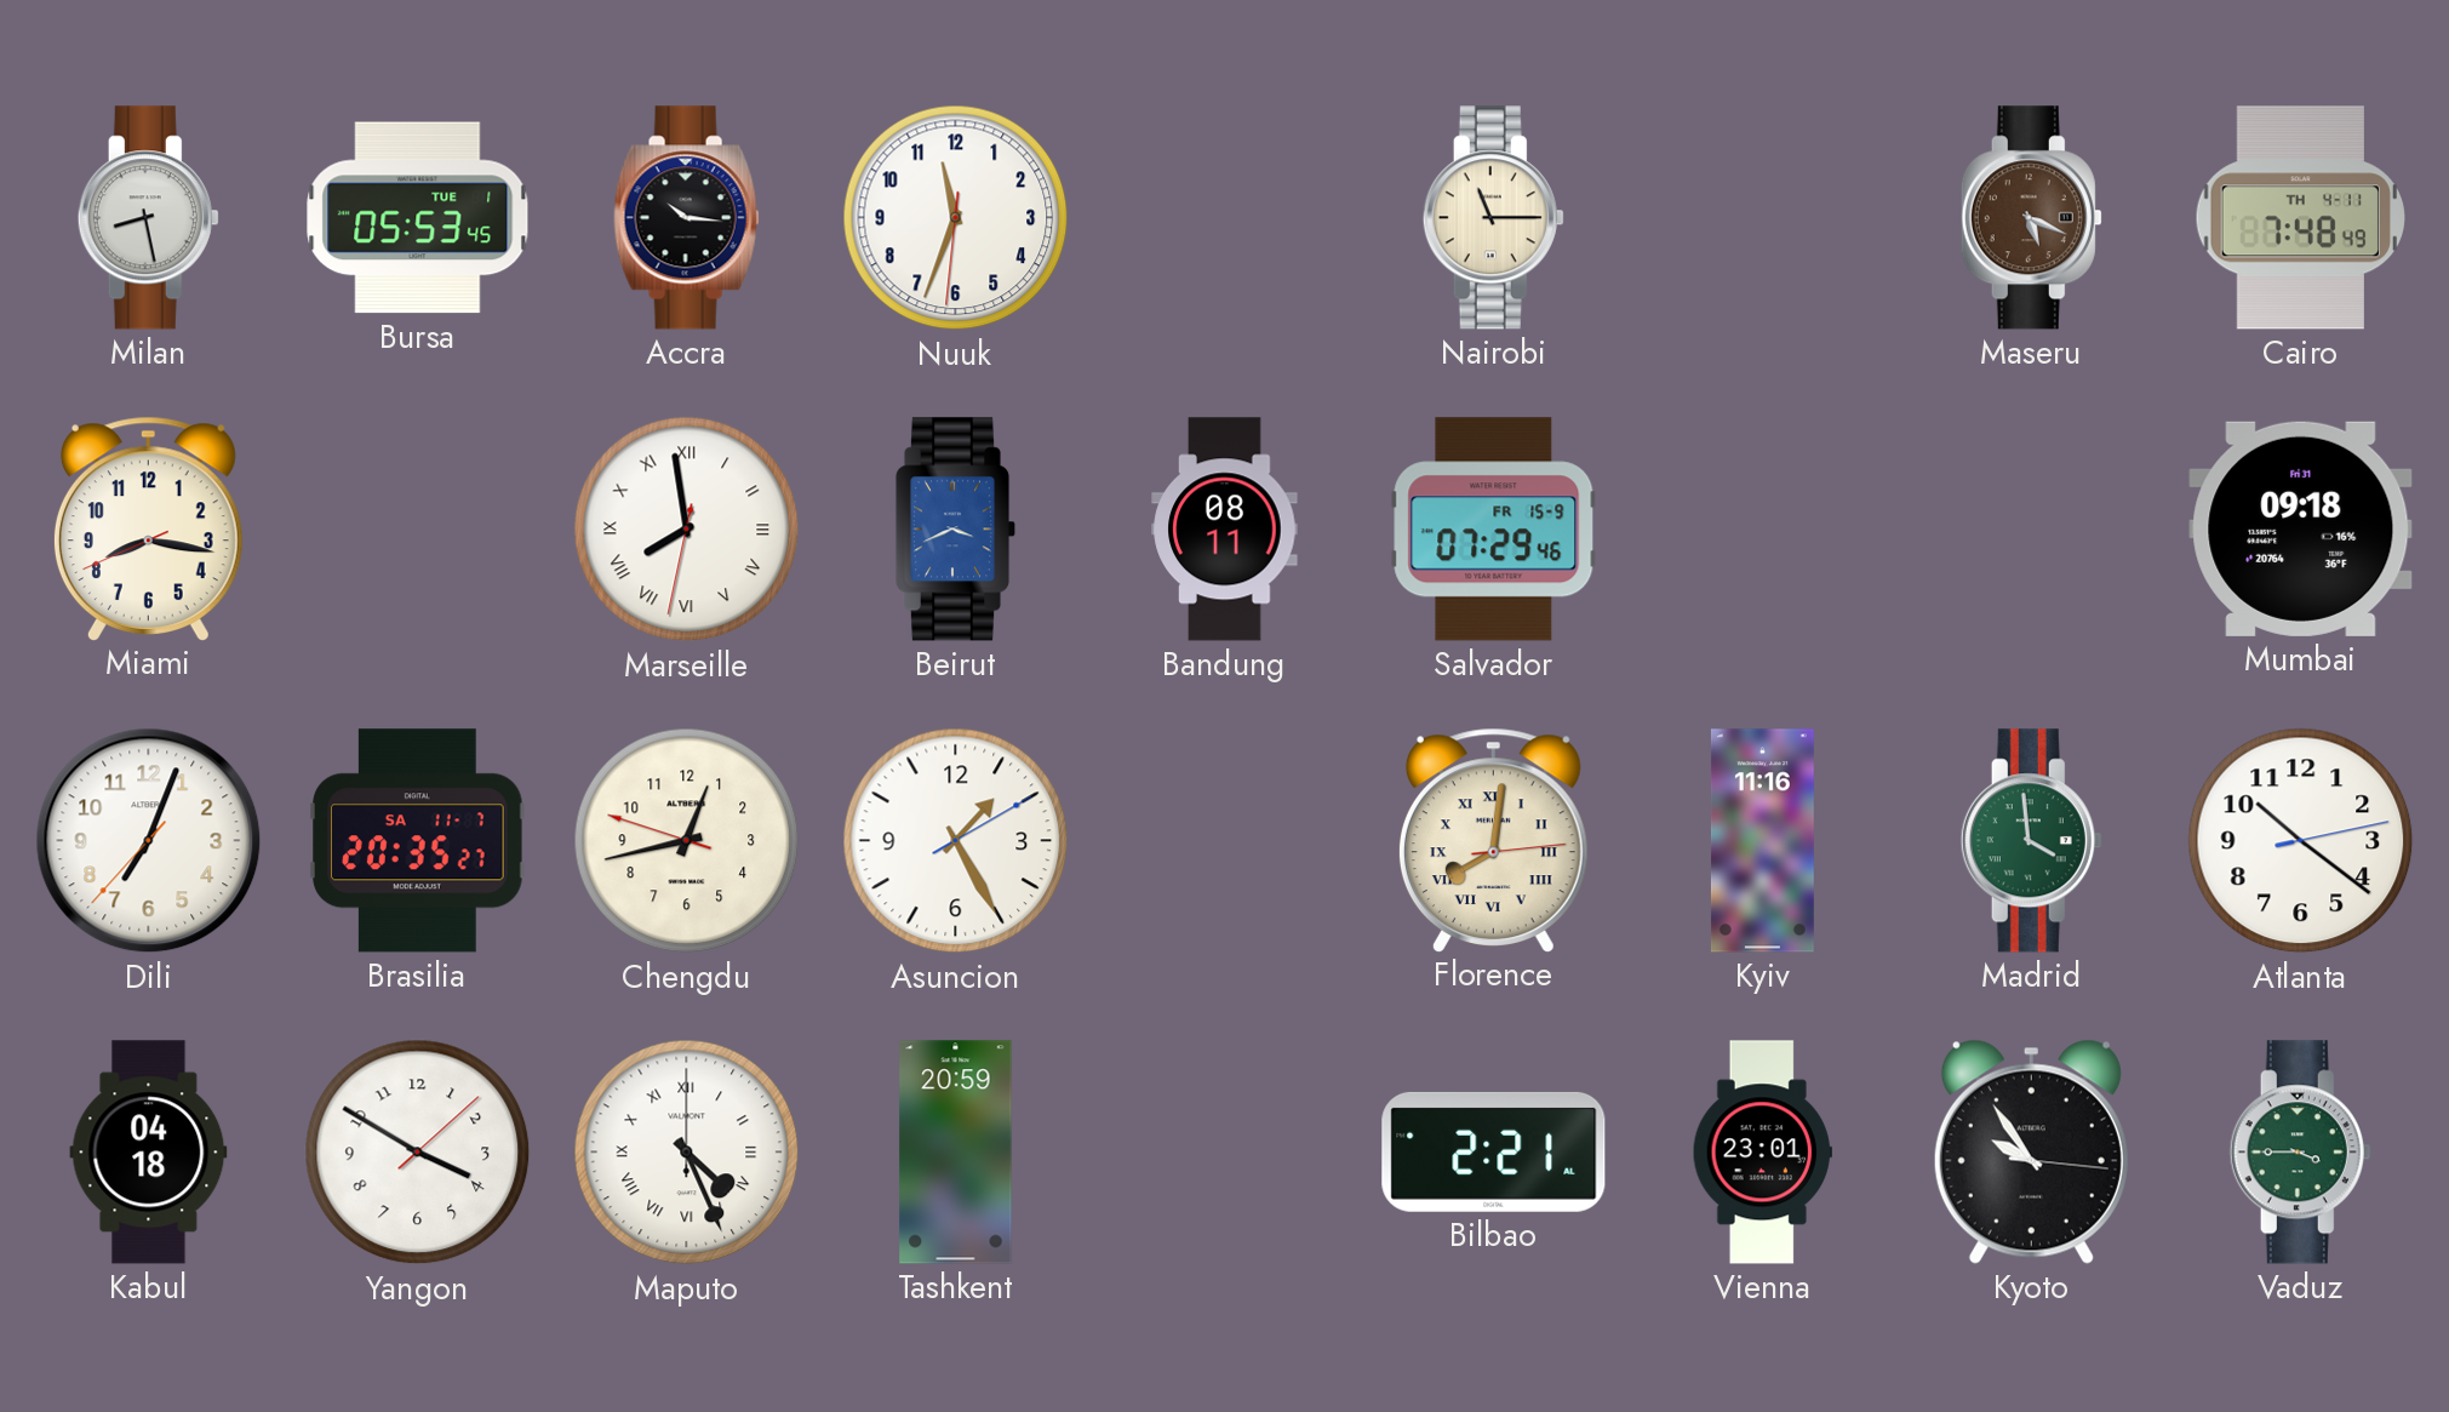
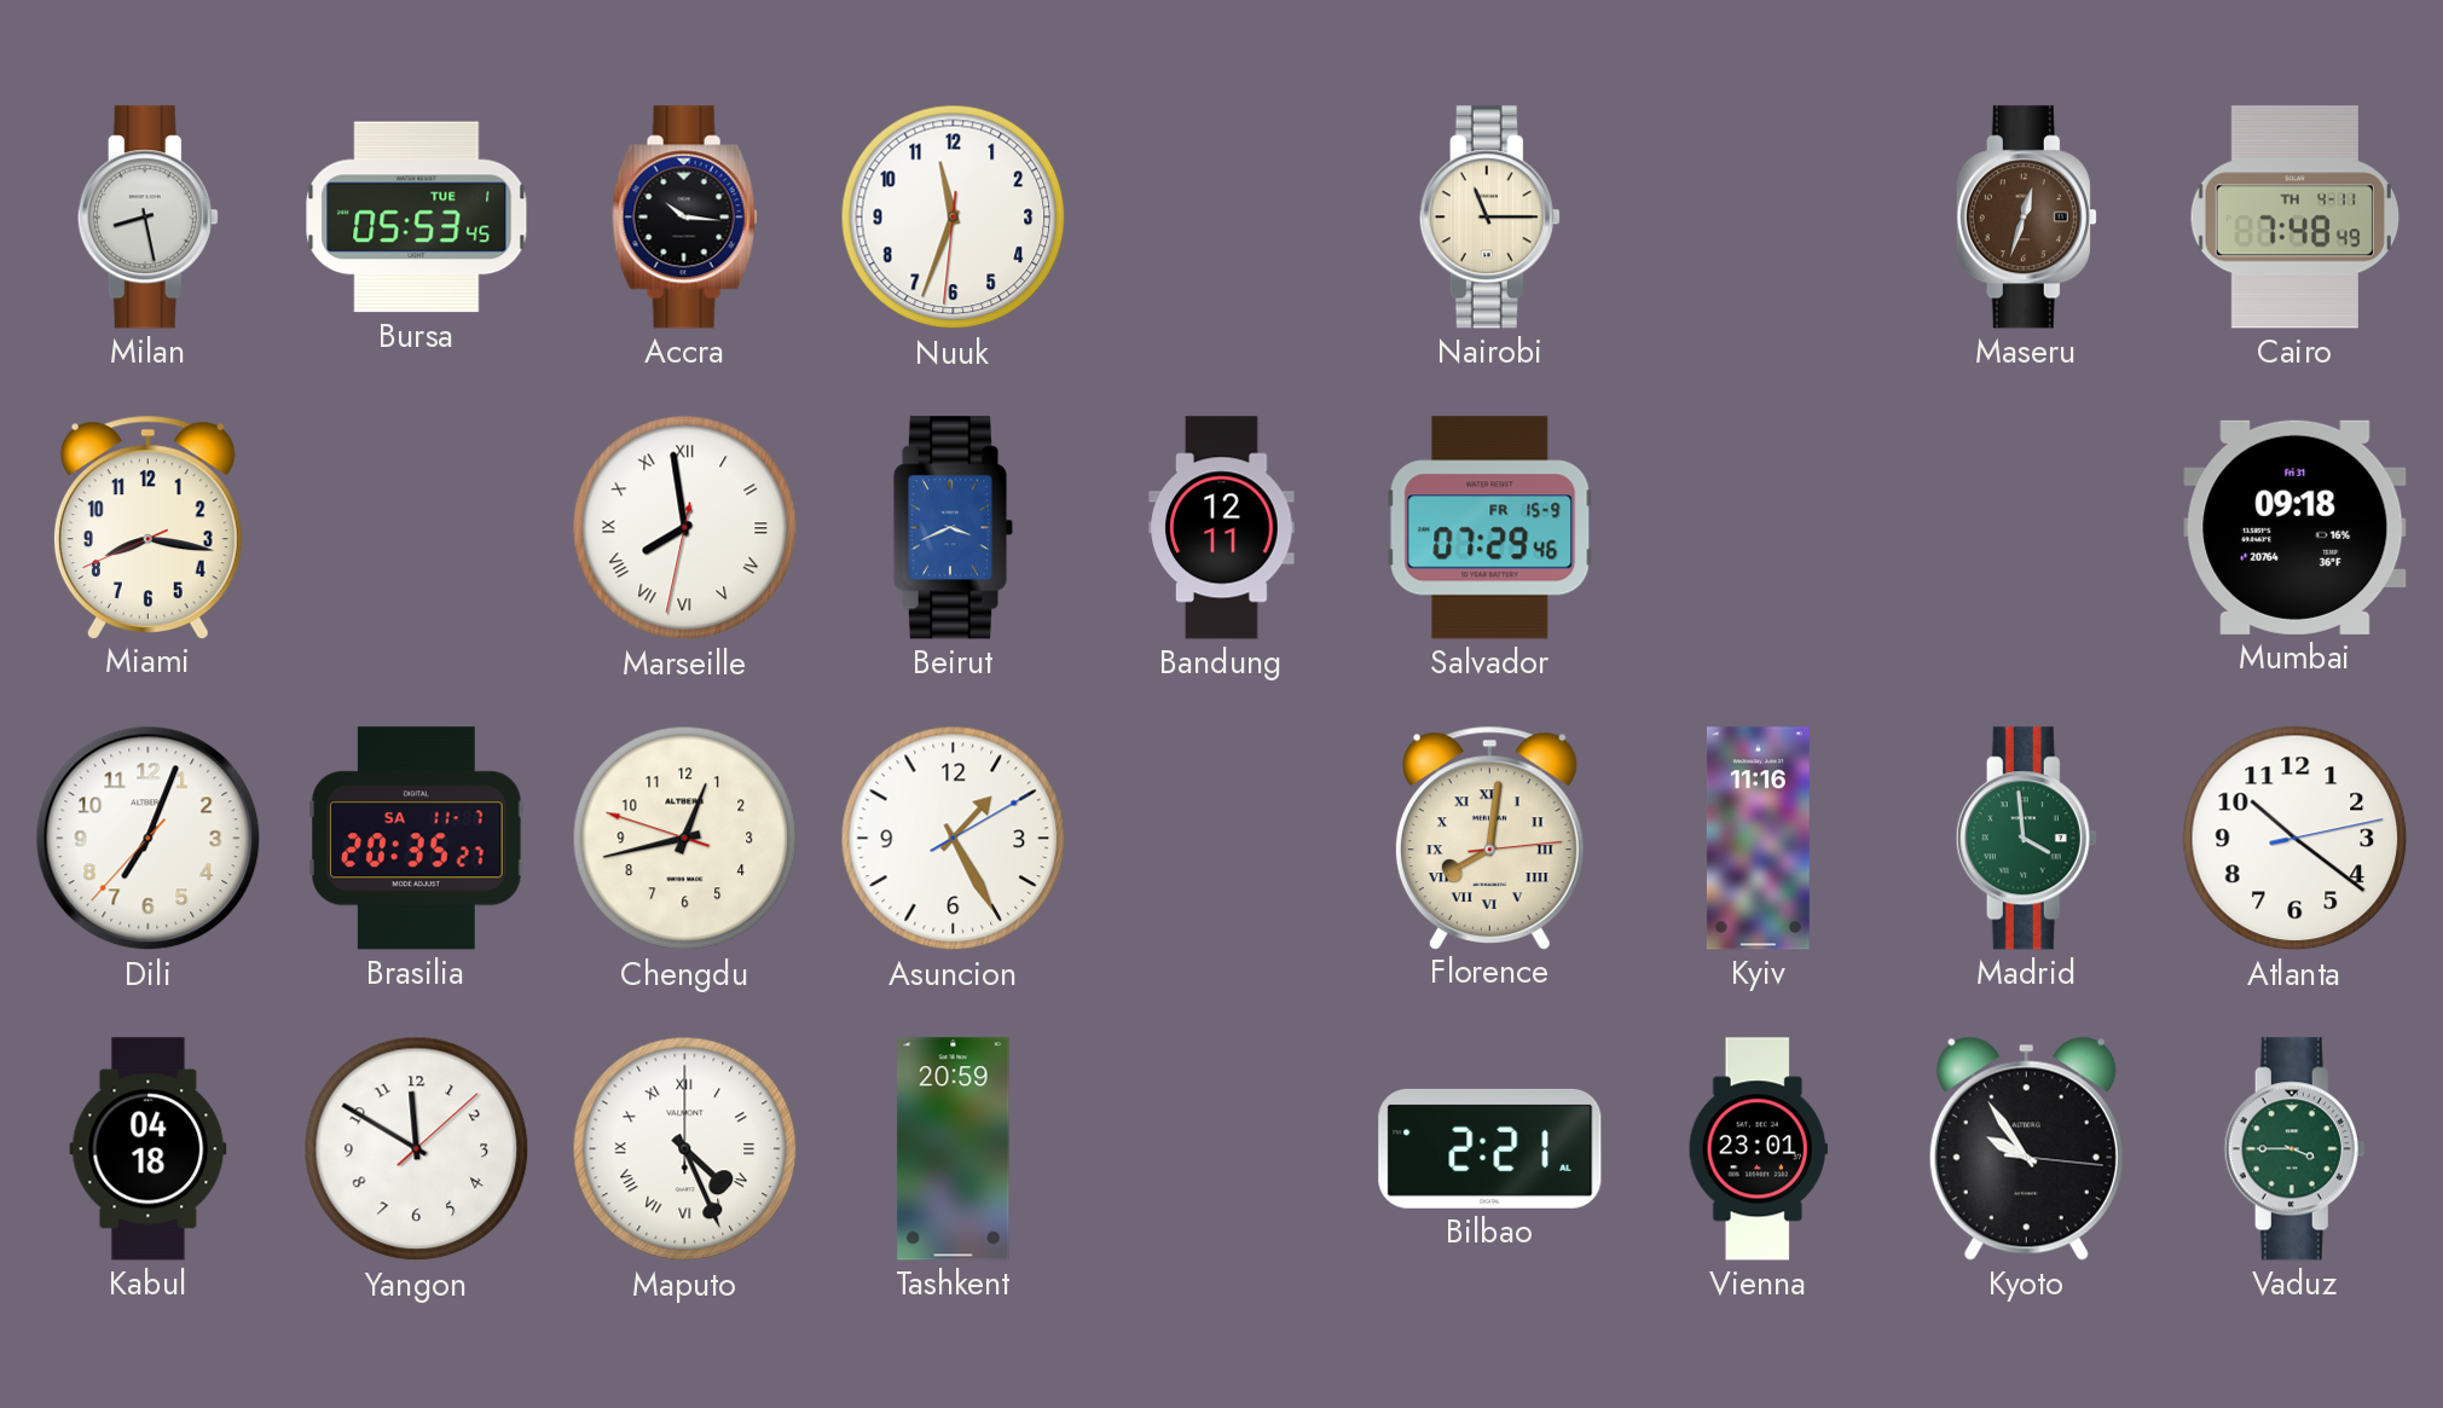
Maseru: 5:19 -> 12:33
Bandung: 08:11 -> 12:11
Yangon: 3:50 -> 11:50
